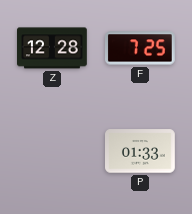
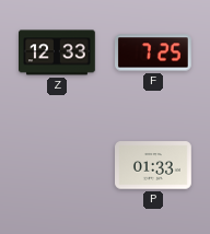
Z: 12:28 -> 12:33
